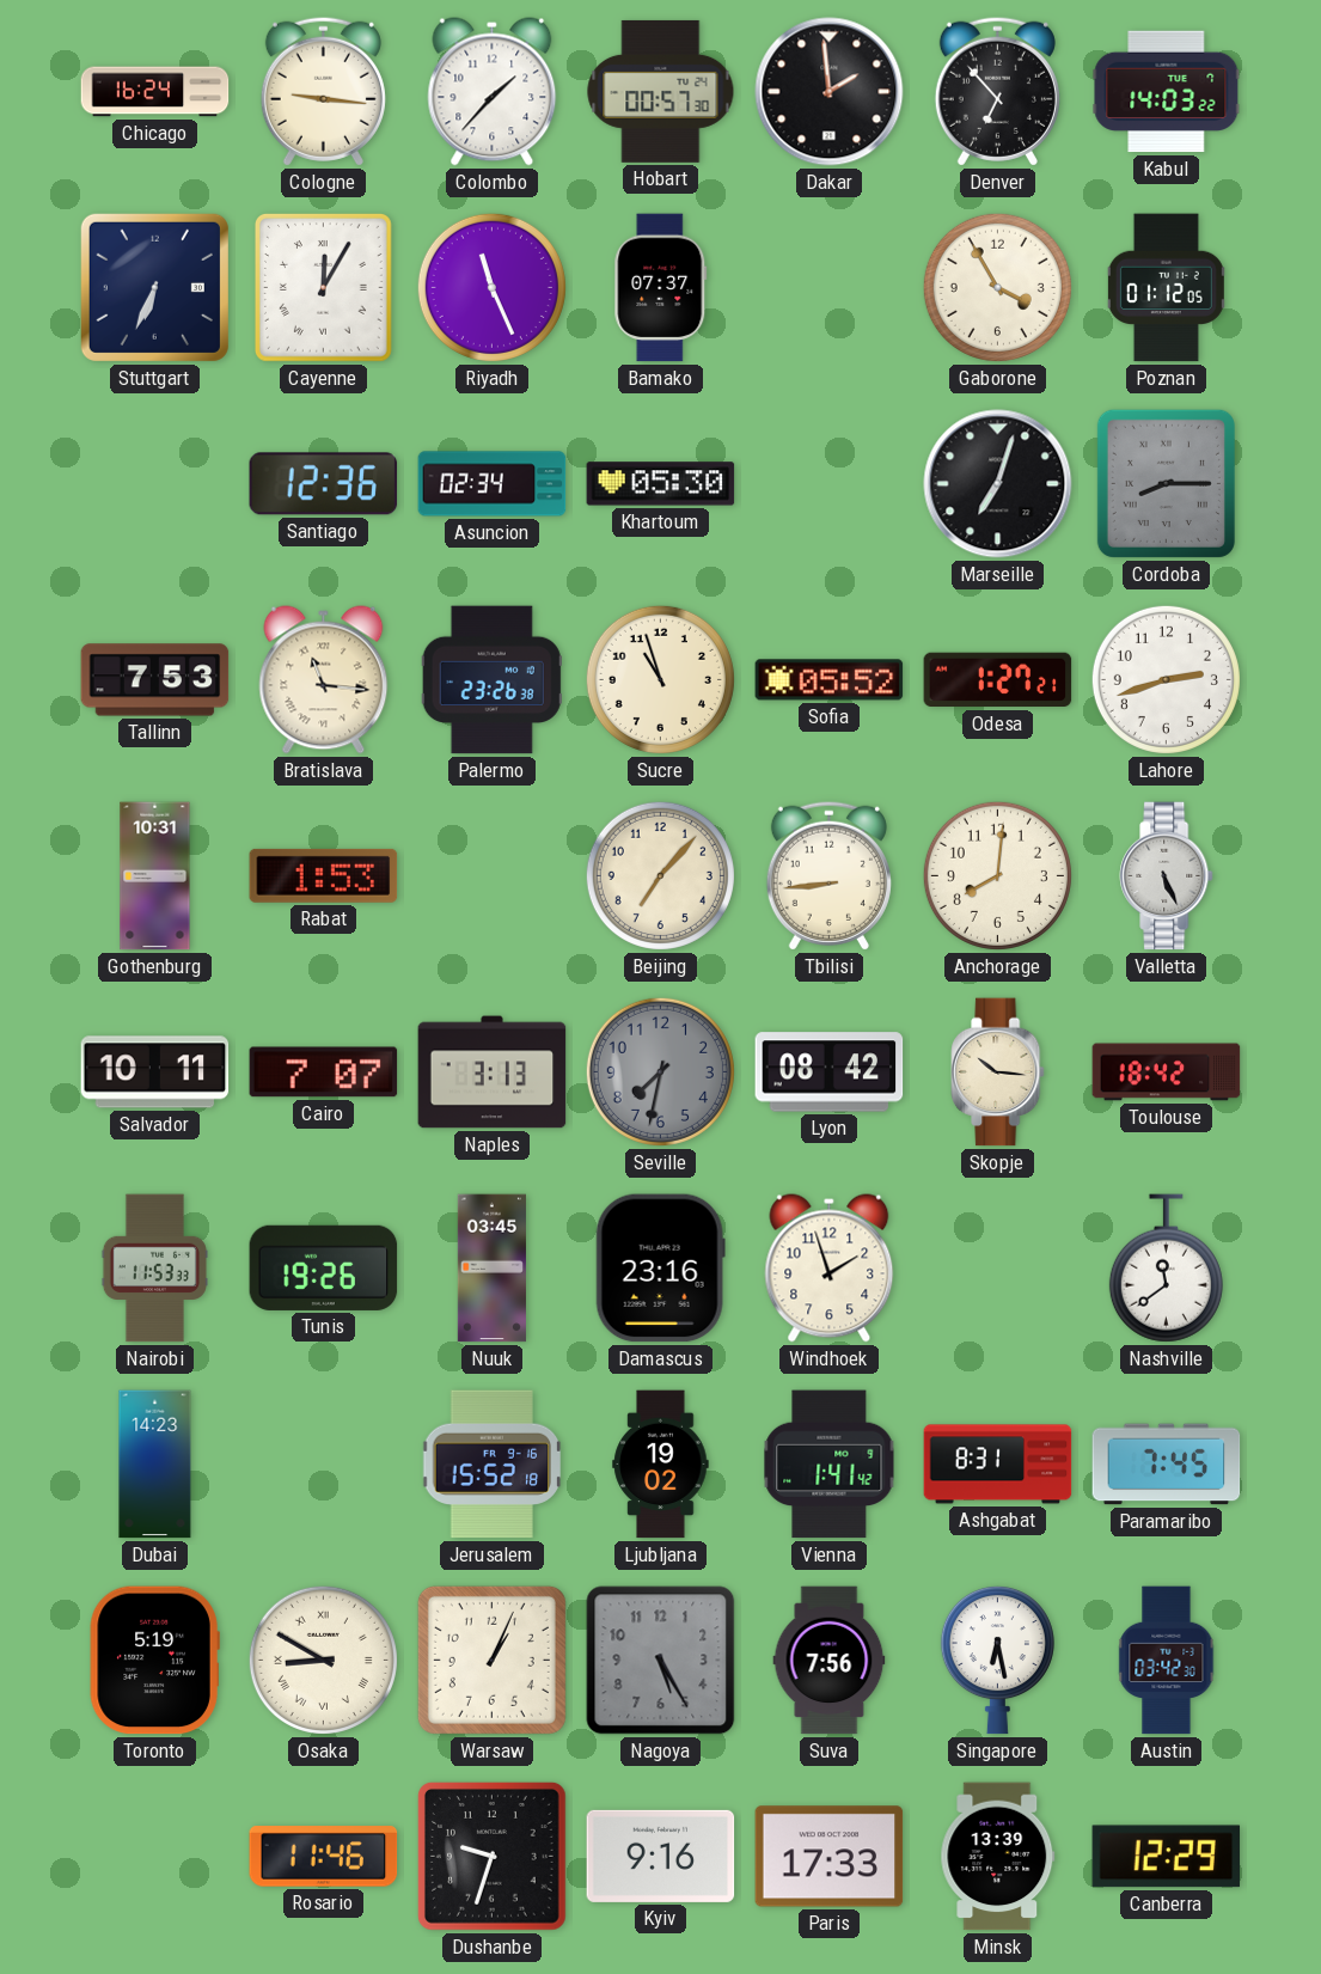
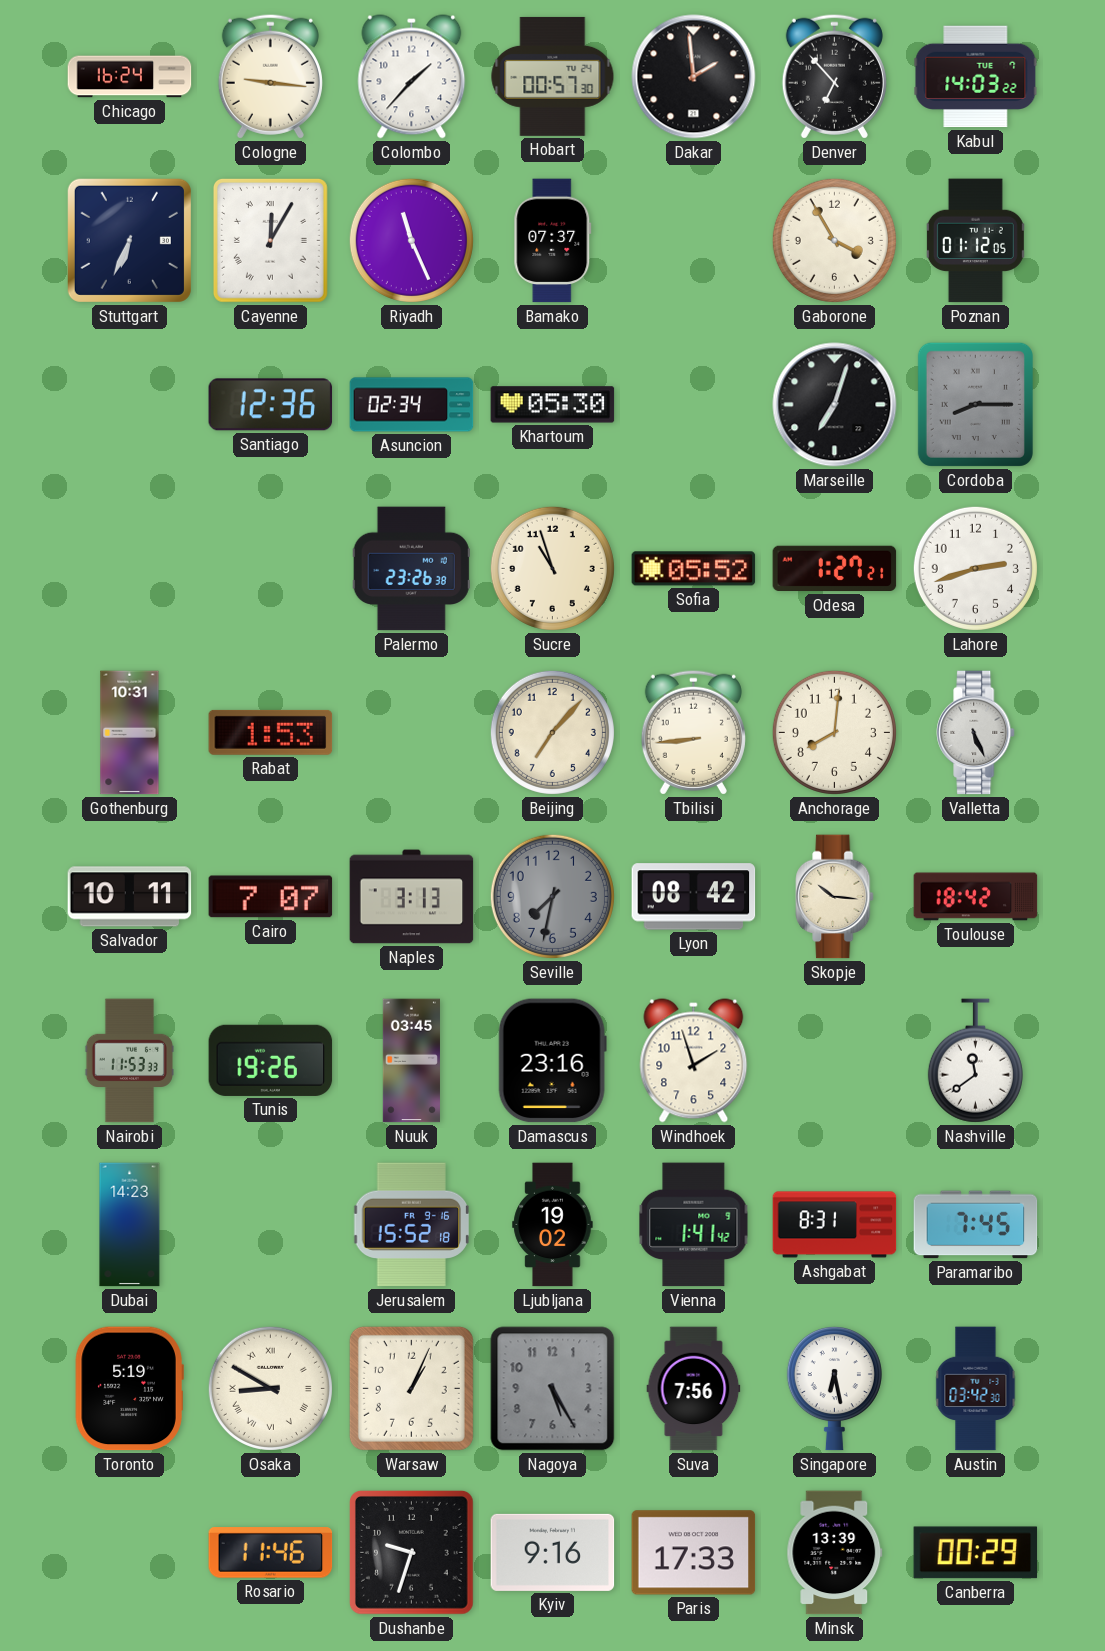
Tallinn: 7:53 -> none
Bratislava: 11:16 -> none
Canberra: 12:29 -> 00:29
